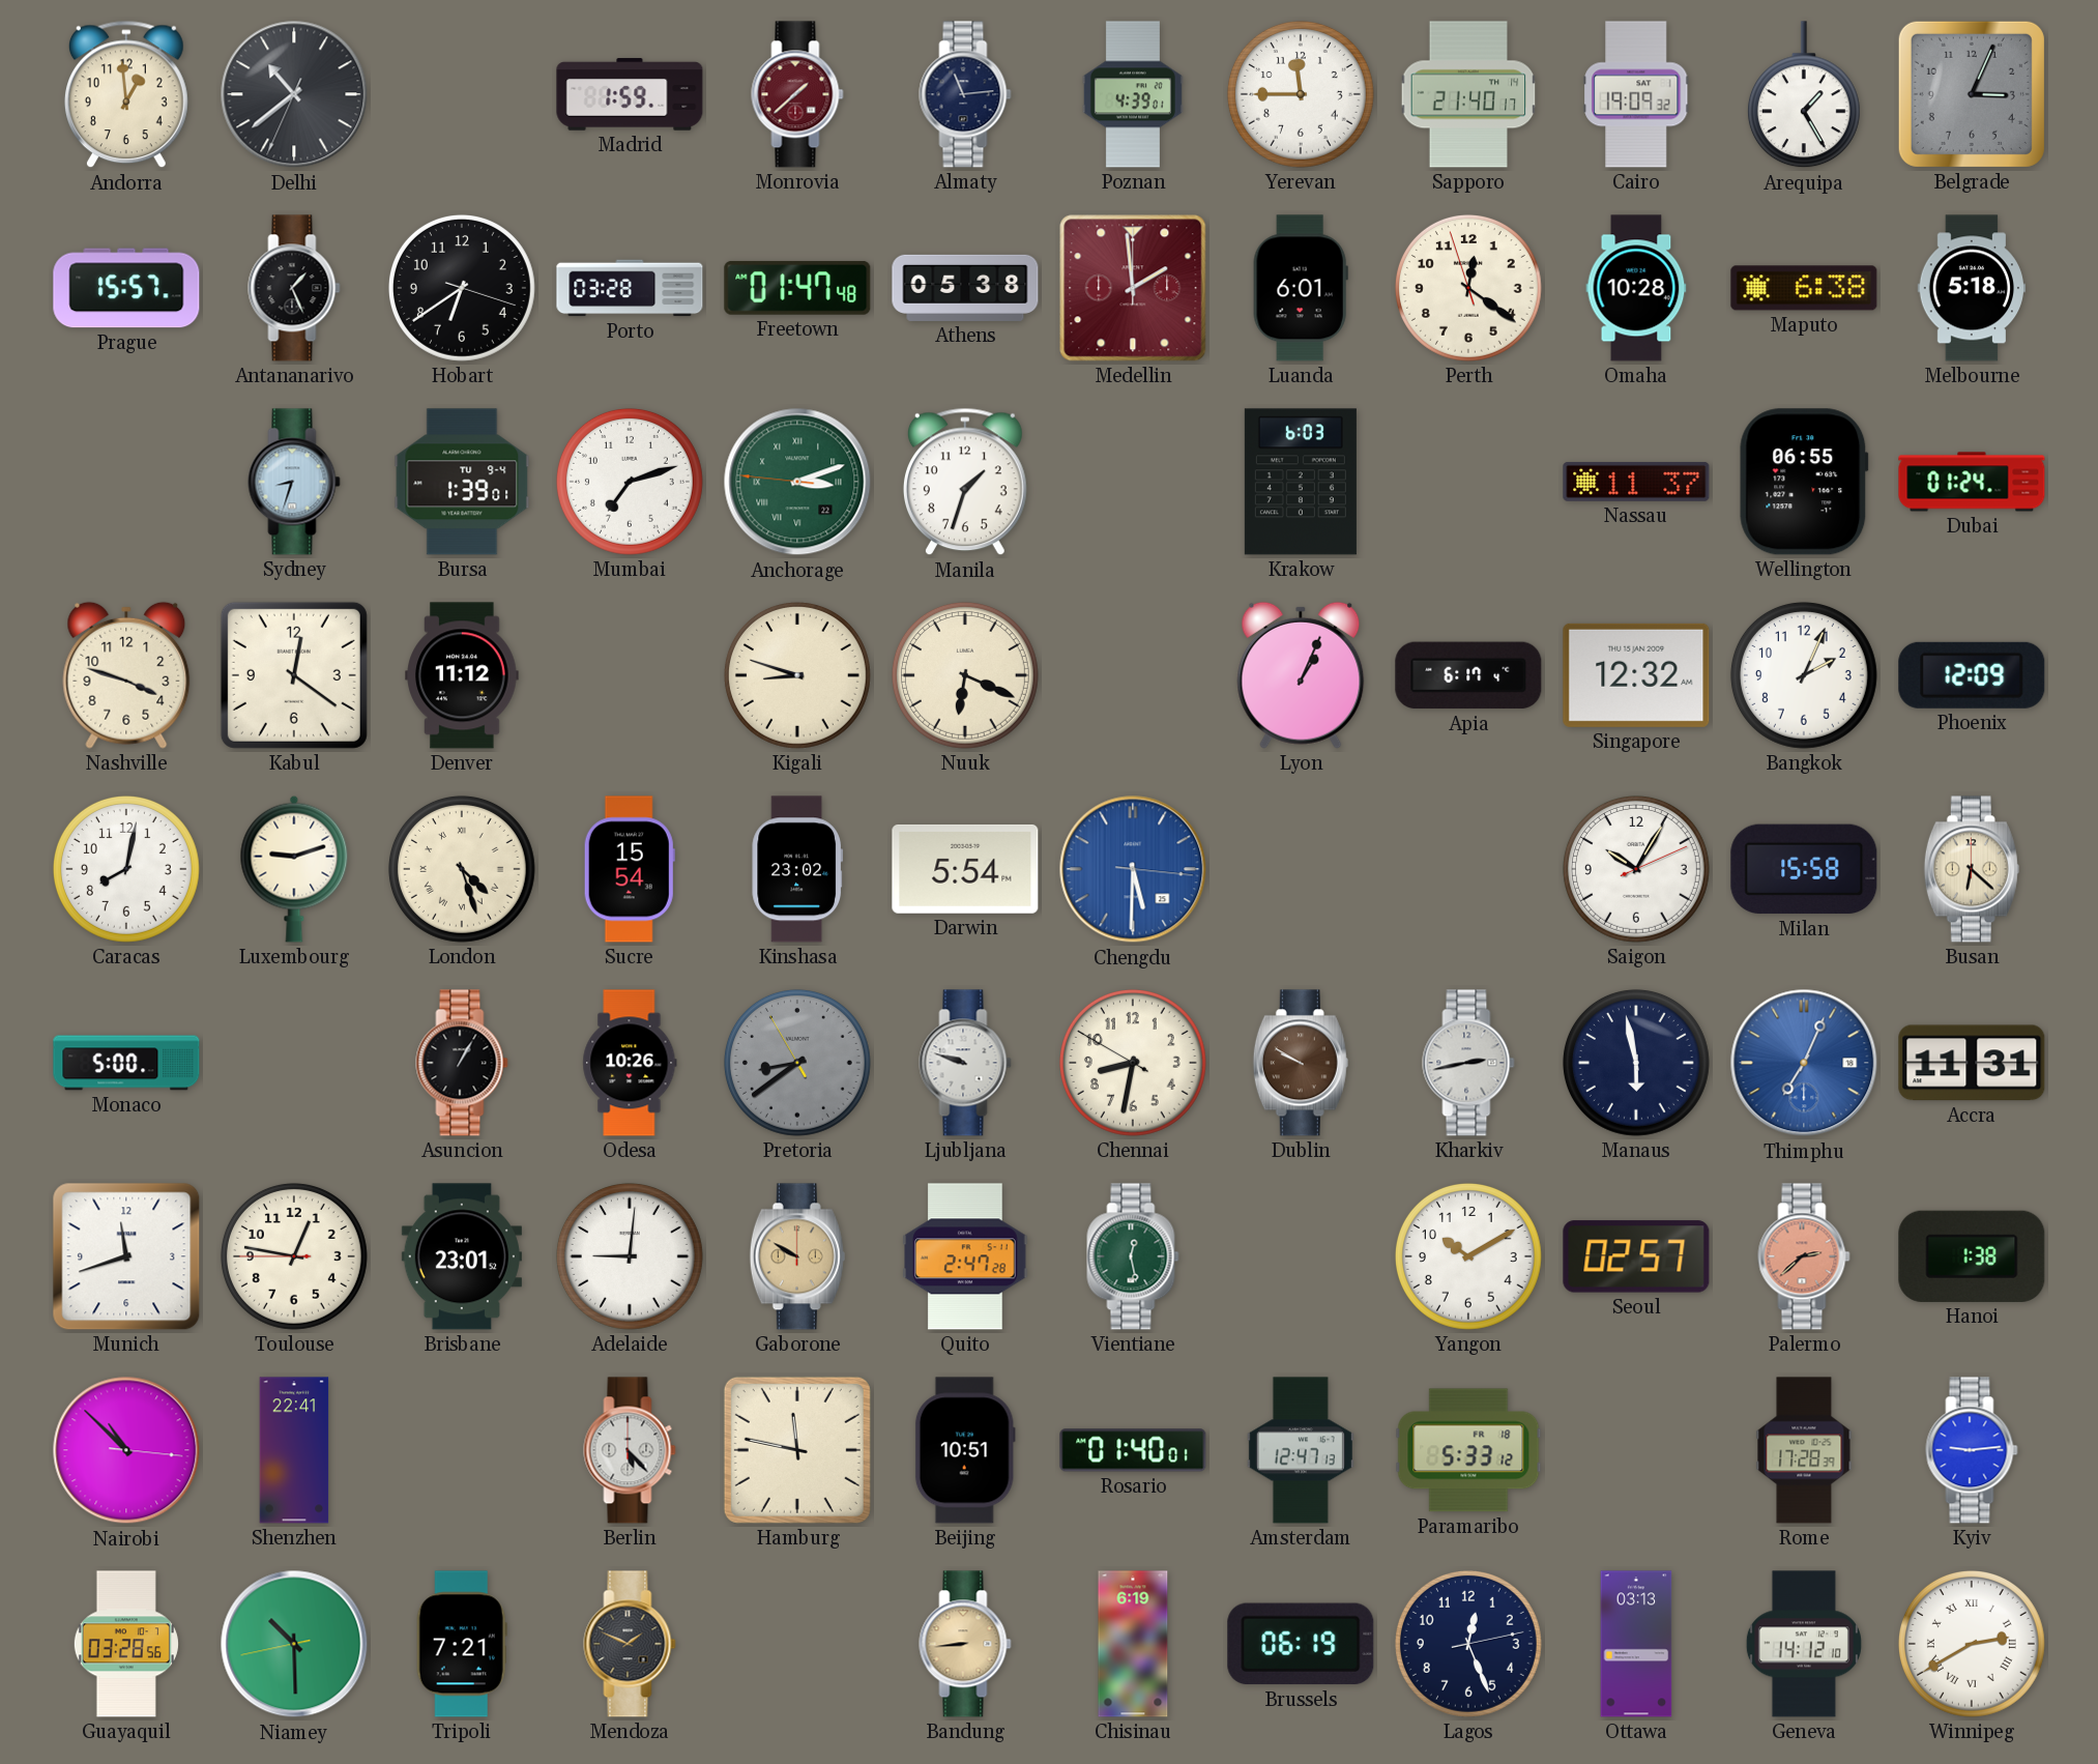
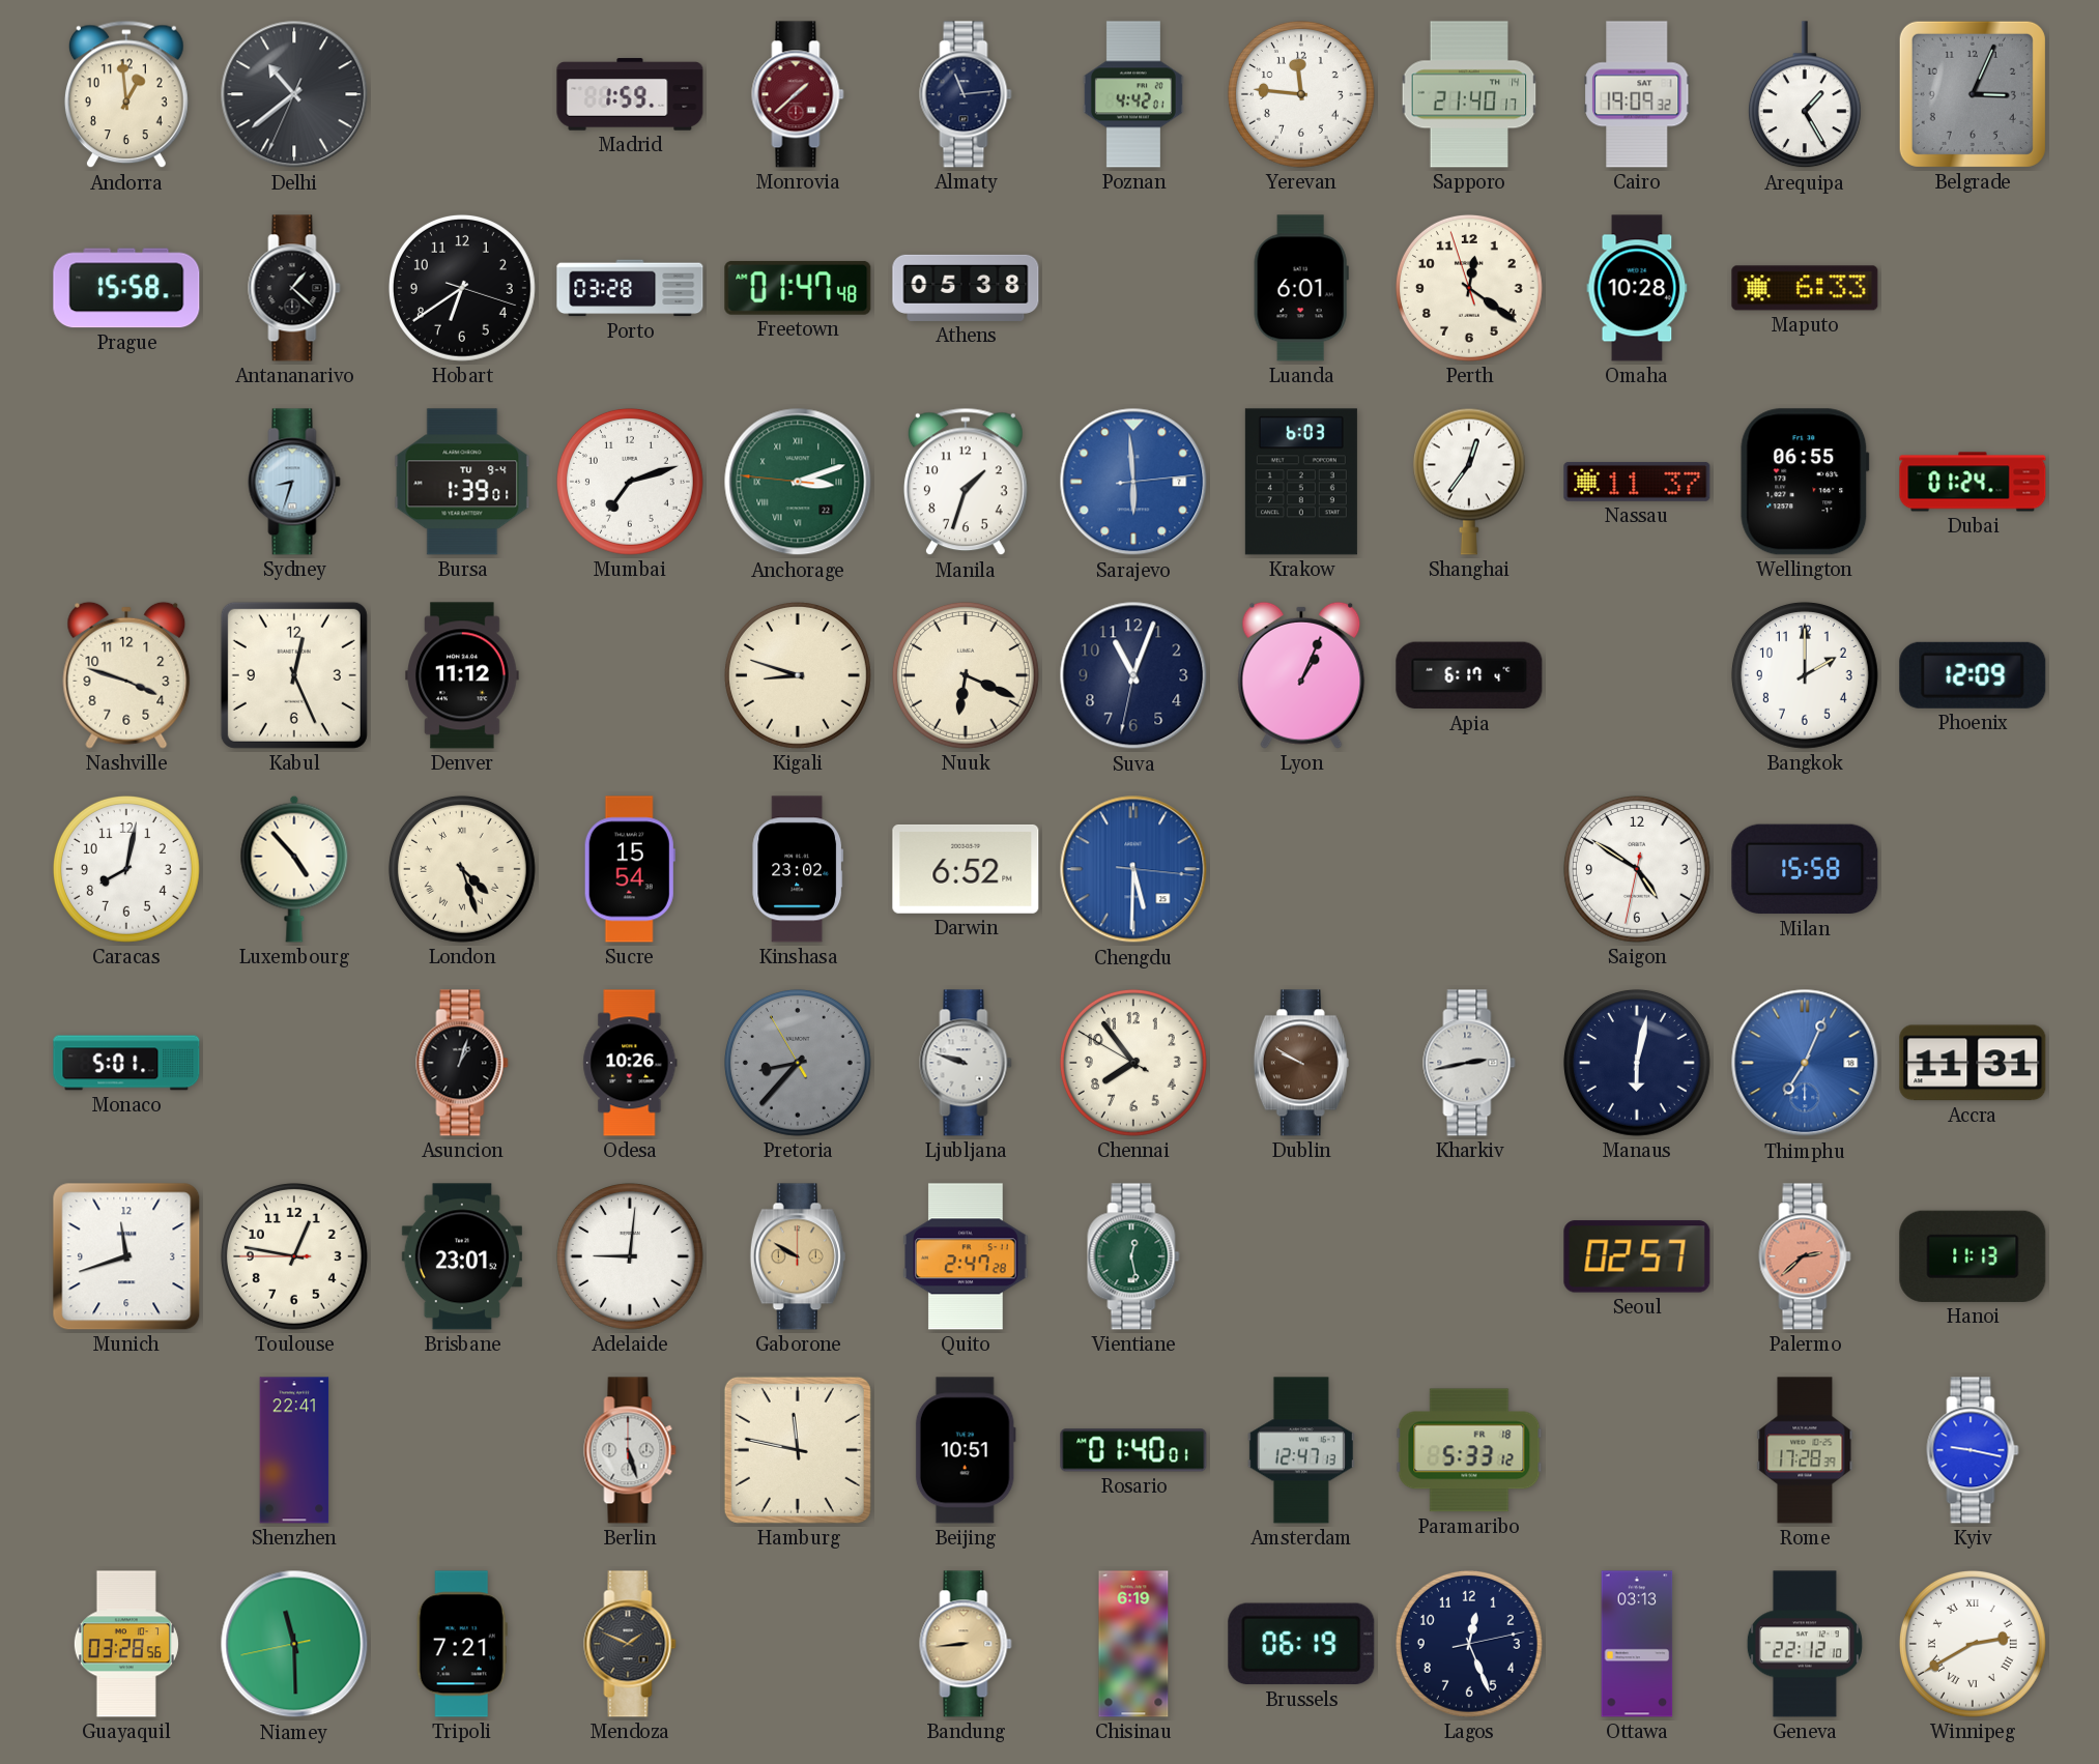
Poznan: 4:39 -> 4:42
Yerevan: 11:45 -> 11:46
Prague: 15:57 -> 15:58
Antananarivo: 1:26 -> 1:22
Medellin: 1:59 -> none
Maputo: 6:38 -> 6:33
Melbourne: 5:18 -> none
Sarajevo: none -> 5:59
Shanghai: none -> 12:36
Kabul: 12:21 -> 12:26
Suva: none -> 11:03
Singapore: 12:32 -> none
Bangkok: 2:04 -> 2:00
Luxembourg: 9:12 -> 4:53
Darwin: 5:54 -> 6:52
Saigon: 10:05 -> 4:50
Busan: 6:22 -> none
Monaco: 5:00 -> 5:01
Asuncion: 1:05 -> 1:03
Pretoria: 8:38 -> 8:36
Chennai: 8:31 -> 7:53
Manaus: 5:58 -> 6:02
Yangon: 10:10 -> none
Hanoi: 1:38 -> 11:13
Nairobi: 10:52 -> none
Berlin: 5:23 -> 5:27
Kyiv: 9:14 -> 9:17
Niamey: 10:29 -> 11:29
Geneva: 14:12 -> 22:12
